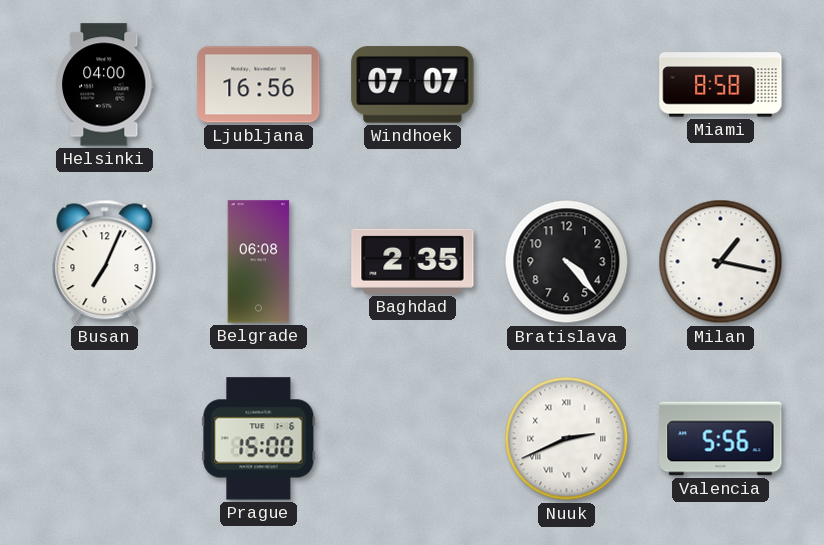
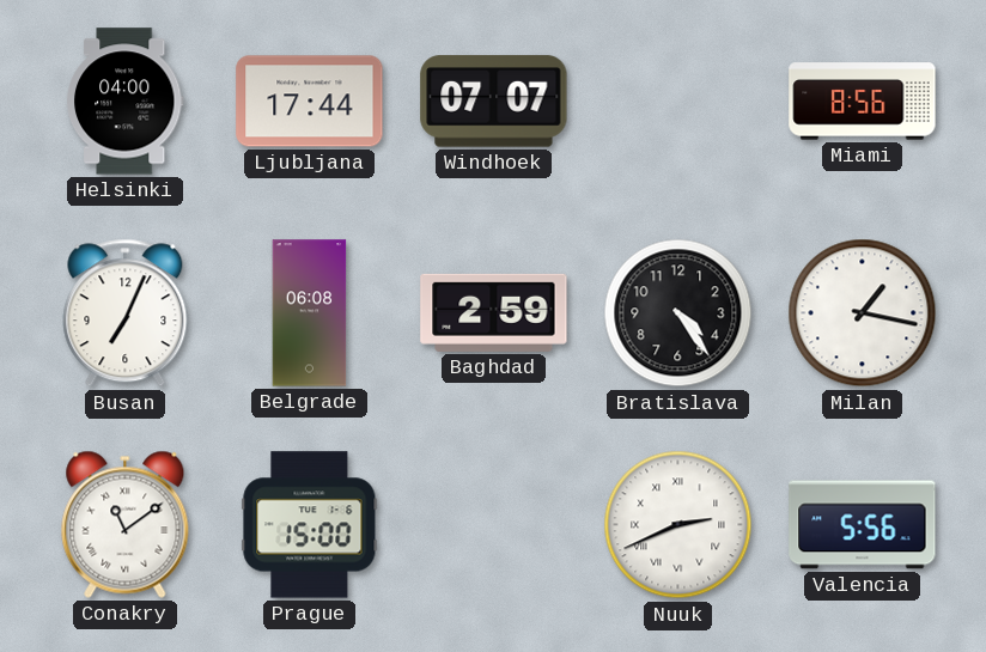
Ljubljana: 16:56 -> 17:44
Miami: 8:58 -> 8:56
Baghdad: 2:35 -> 2:59
Bratislava: 4:23 -> 4:24
Conakry: none -> 11:09
